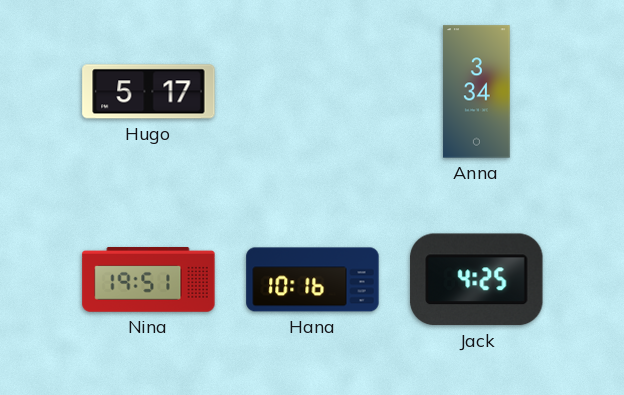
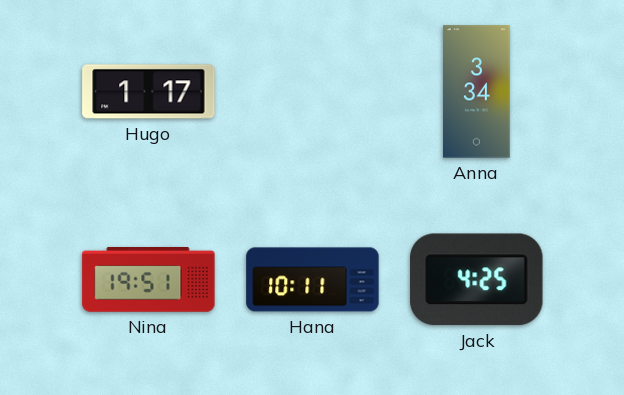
Hugo: 5:17 -> 1:17
Hana: 10:16 -> 10:11
